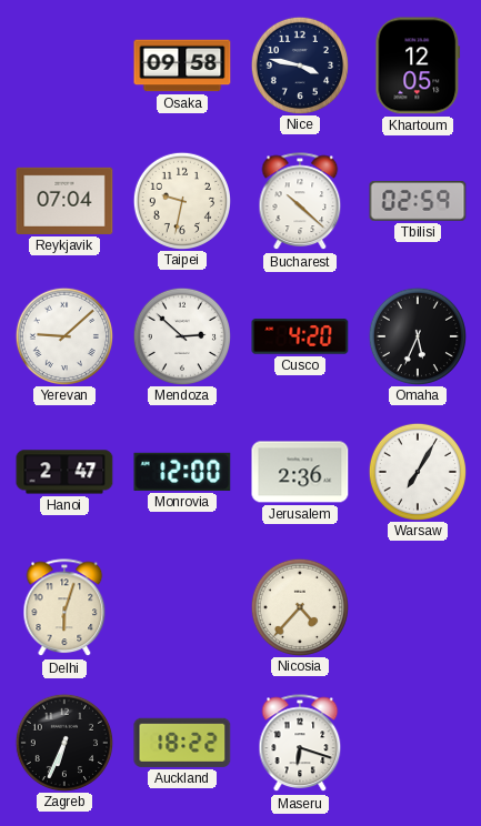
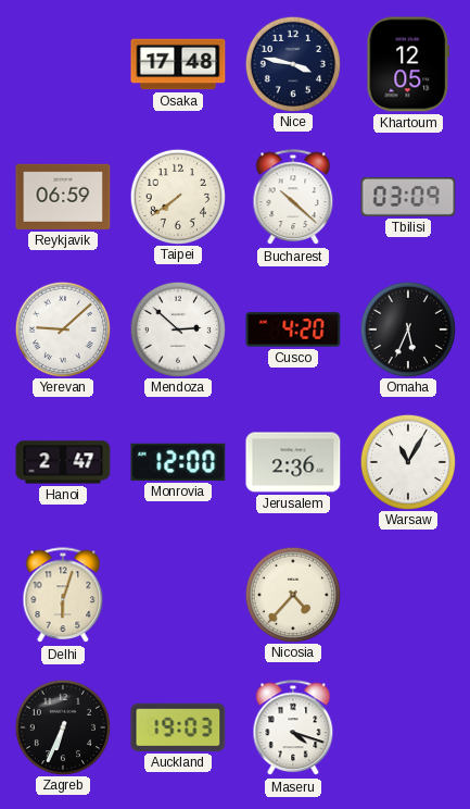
Osaka: 09:58 -> 17:48
Reykjavik: 07:04 -> 06:59
Taipei: 9:32 -> 7:39
Tbilisi: 02:59 -> 03:09
Warsaw: 7:05 -> 11:05
Auckland: 18:22 -> 19:03
Maseru: 6:18 -> 4:18
